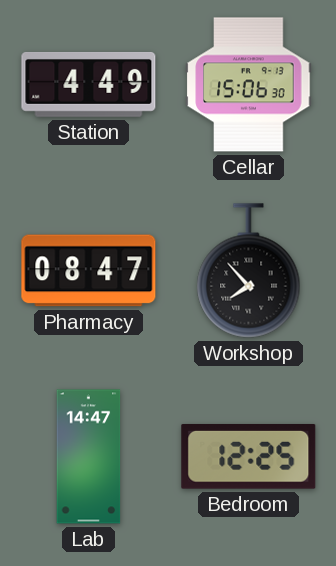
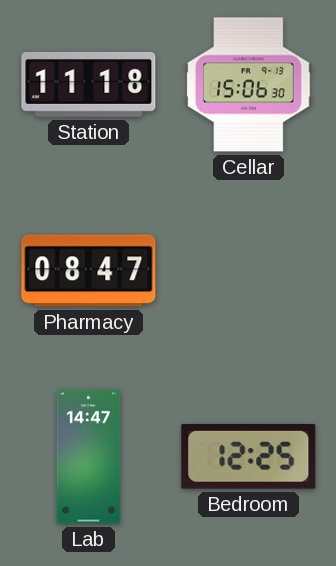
Station: 4:49 -> 11:18
Workshop: 7:53 -> none
